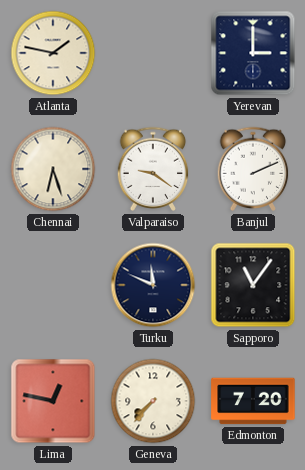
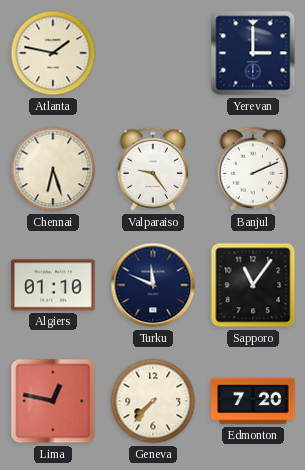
Valparaiso: 9:21 -> 9:24
Algiers: none -> 01:10
